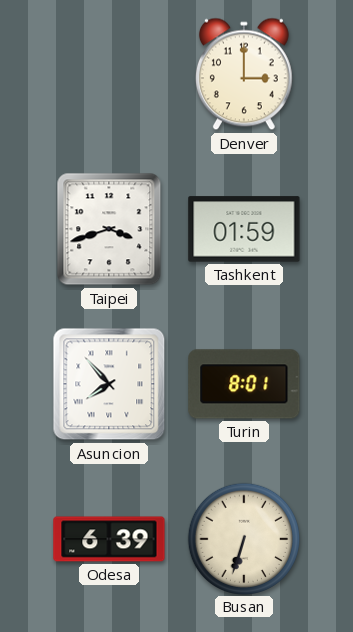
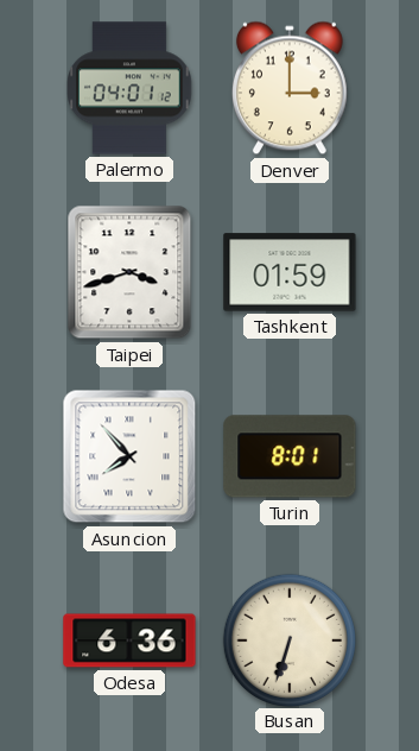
Palermo: none -> 04:01
Odesa: 6:39 -> 6:36
